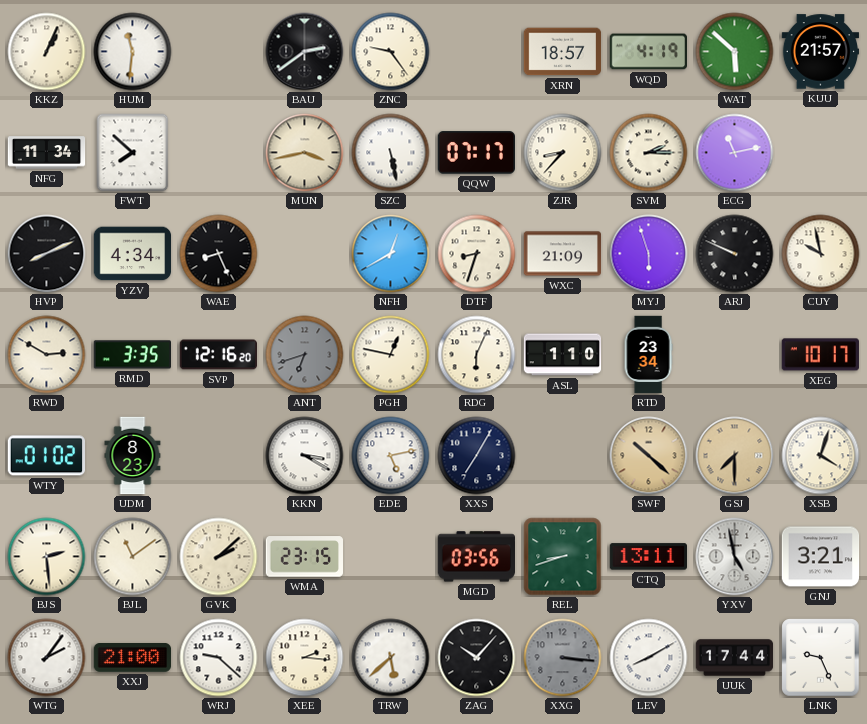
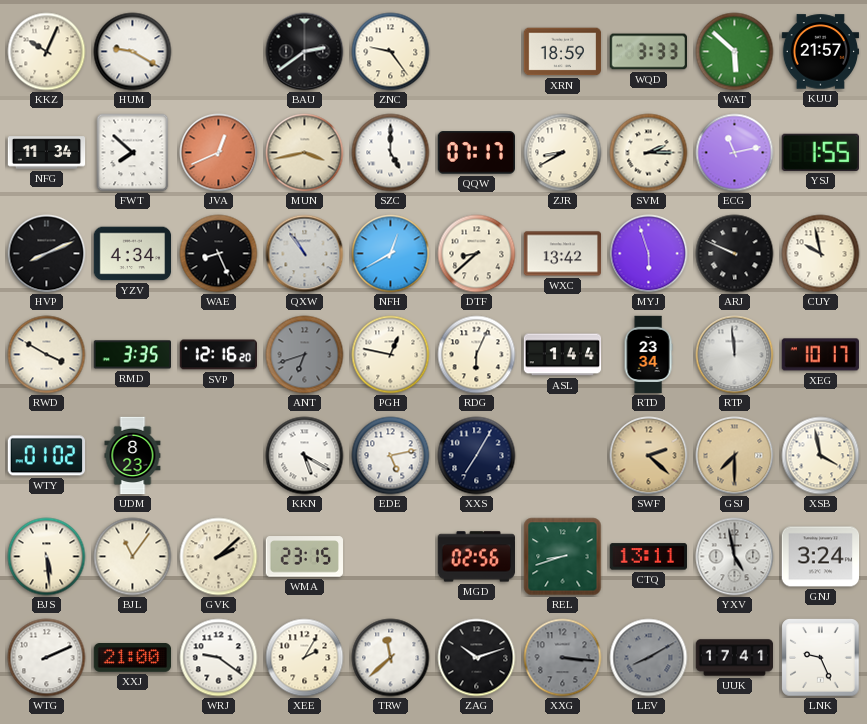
KKZ: 1:04 -> 10:04
HUM: 11:31 -> 9:20
XRN: 18:57 -> 18:59
WQD: 4:19 -> 3:33
JVA: none -> 12:41
SZC: 5:28 -> 5:00
ZJR: 8:37 -> 8:40
YSJ: none -> 1:55
QXW: none -> 10:54
DTF: 8:33 -> 8:38
WXC: 21:09 -> 13:42
RWD: 2:50 -> 3:50
ASL: 1:10 -> 1:44
RTP: none -> 11:59
KKN: 3:20 -> 5:20
SWF: 10:22 -> 2:22
XSB: 4:03 -> 3:58
BJS: 2:29 -> 5:29
BJL: 11:09 -> 11:06
MGD: 03:56 -> 02:56
GNJ: 3:21 -> 3:24
WTG: 2:06 -> 2:11
WRJ: 9:22 -> 9:21
XEE: 2:16 -> 2:05
TRW: 5:38 -> 11:38
ZAG: 10:07 -> 10:12
LEV dial: white -> grey
UUK: 17:44 -> 17:41
